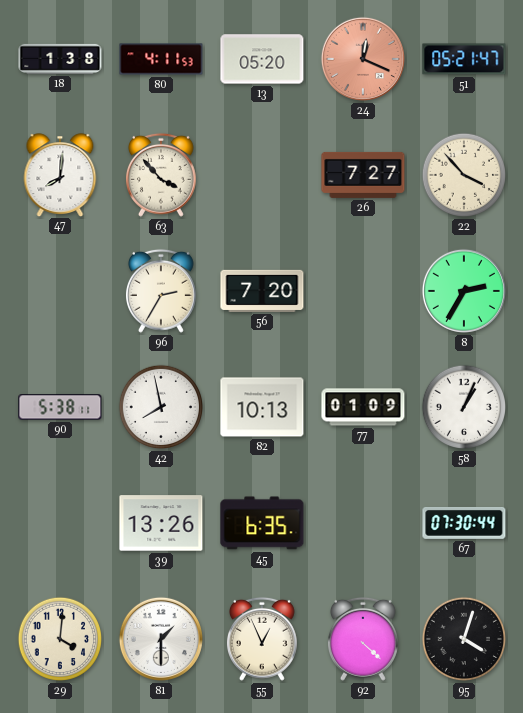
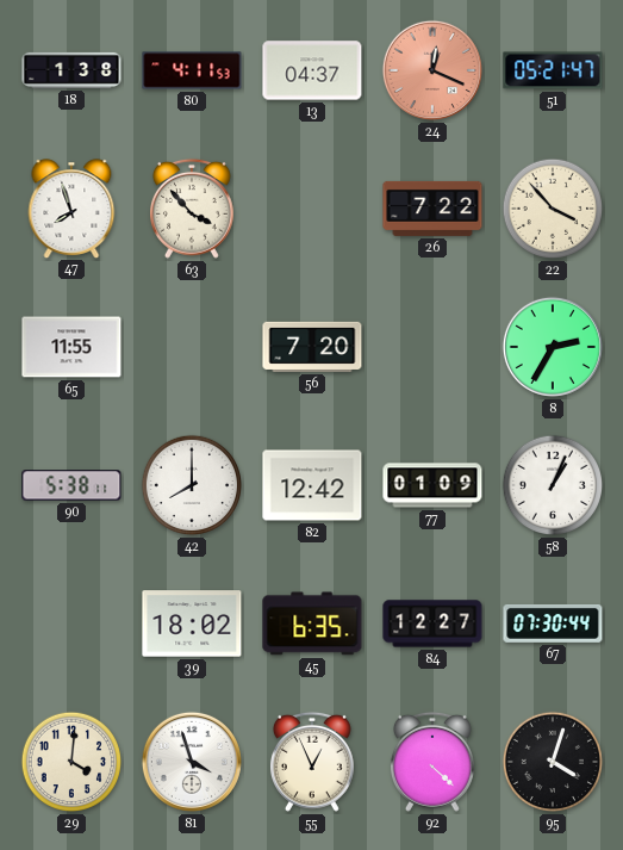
13: 05:20 -> 04:37
47: 8:01 -> 7:57
26: 7:27 -> 7:22
65: none -> 11:55
96: 2:35 -> none
42: 7:58 -> 8:00
82: 10:13 -> 12:42
39: 13:26 -> 18:02
84: none -> 12:27
81: 1:30 -> 3:57
